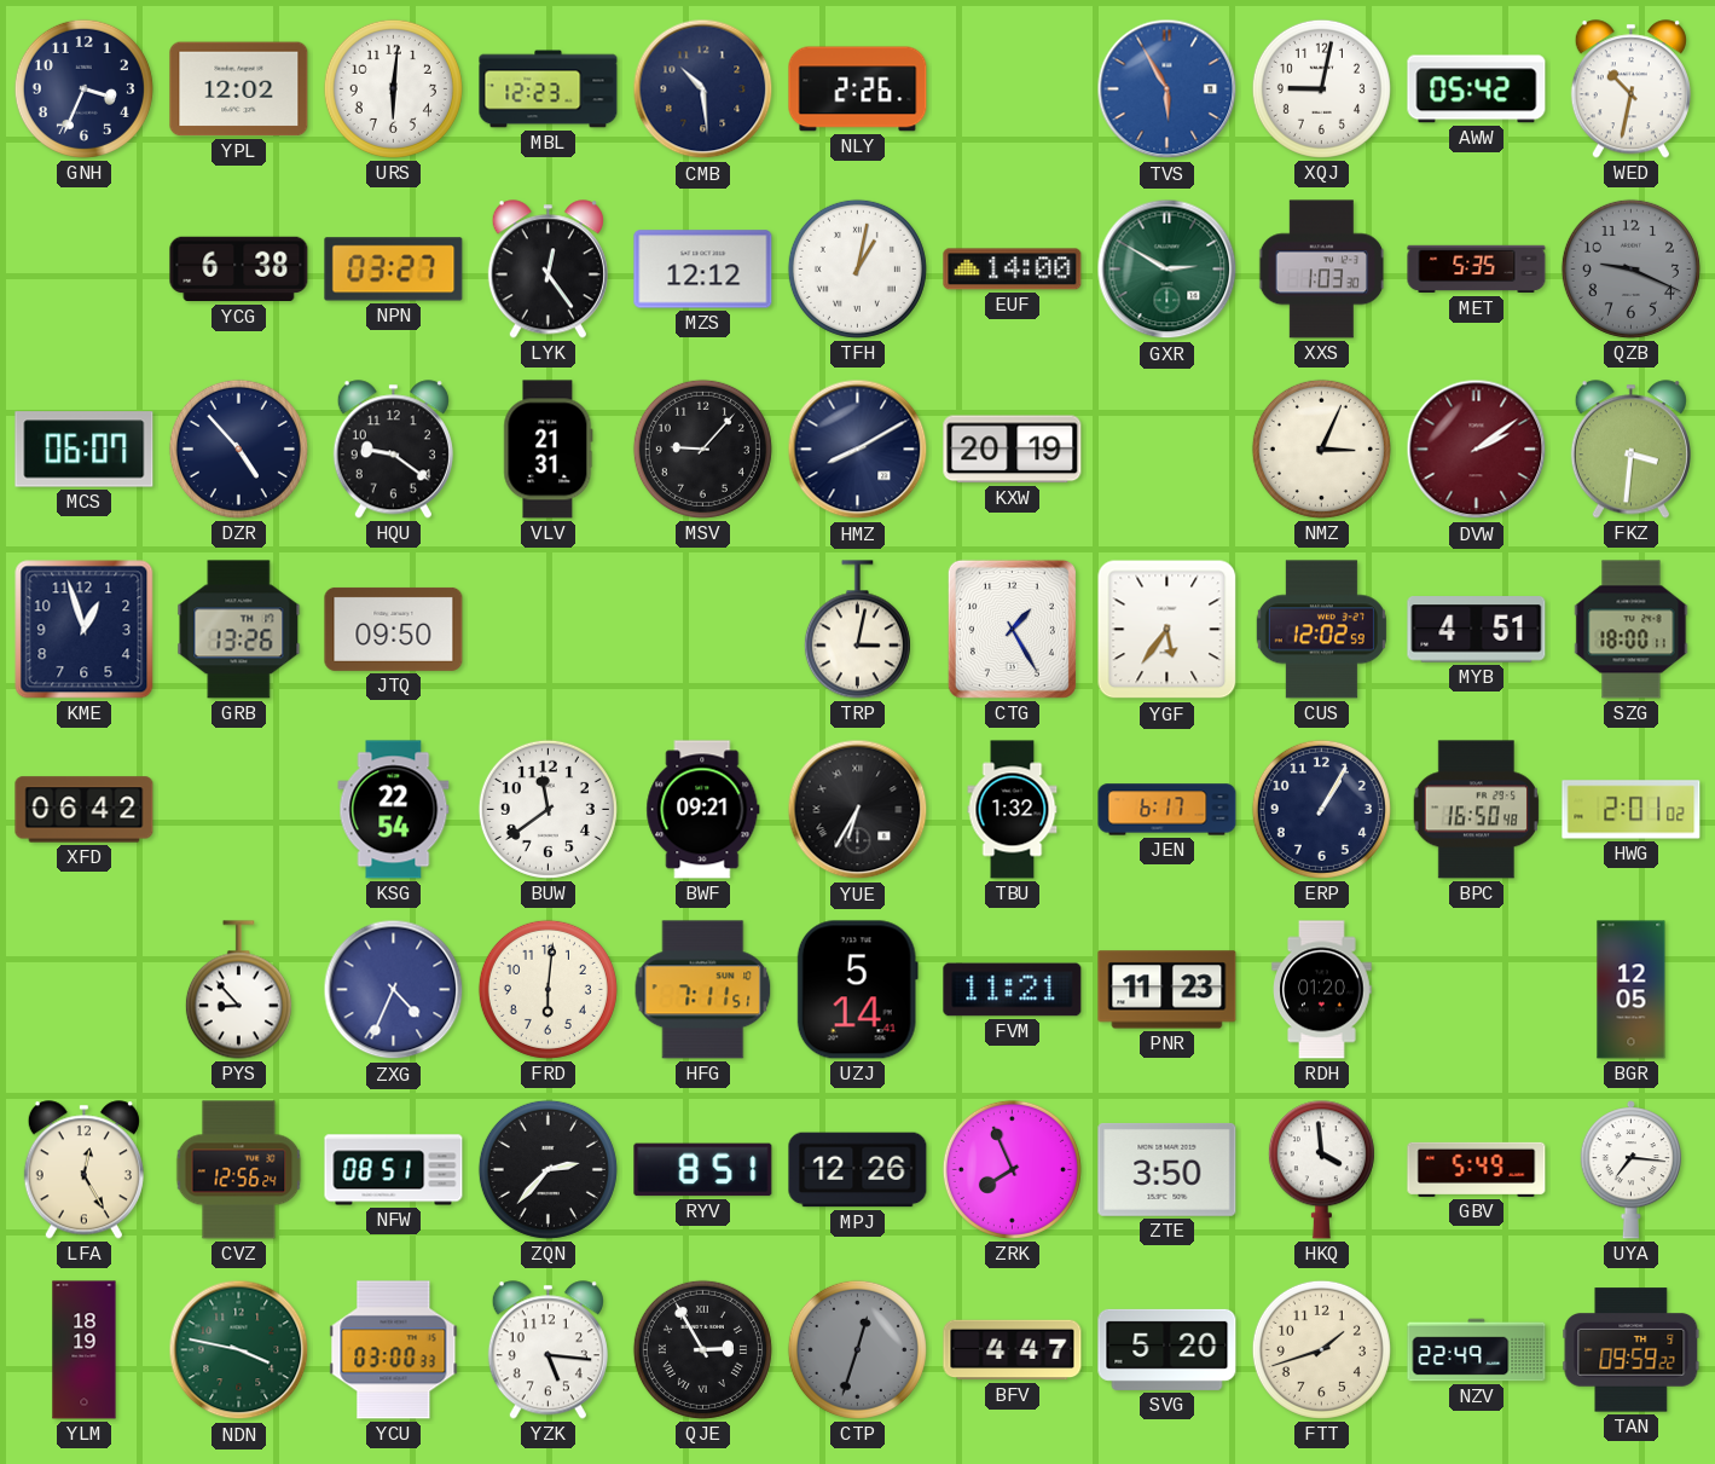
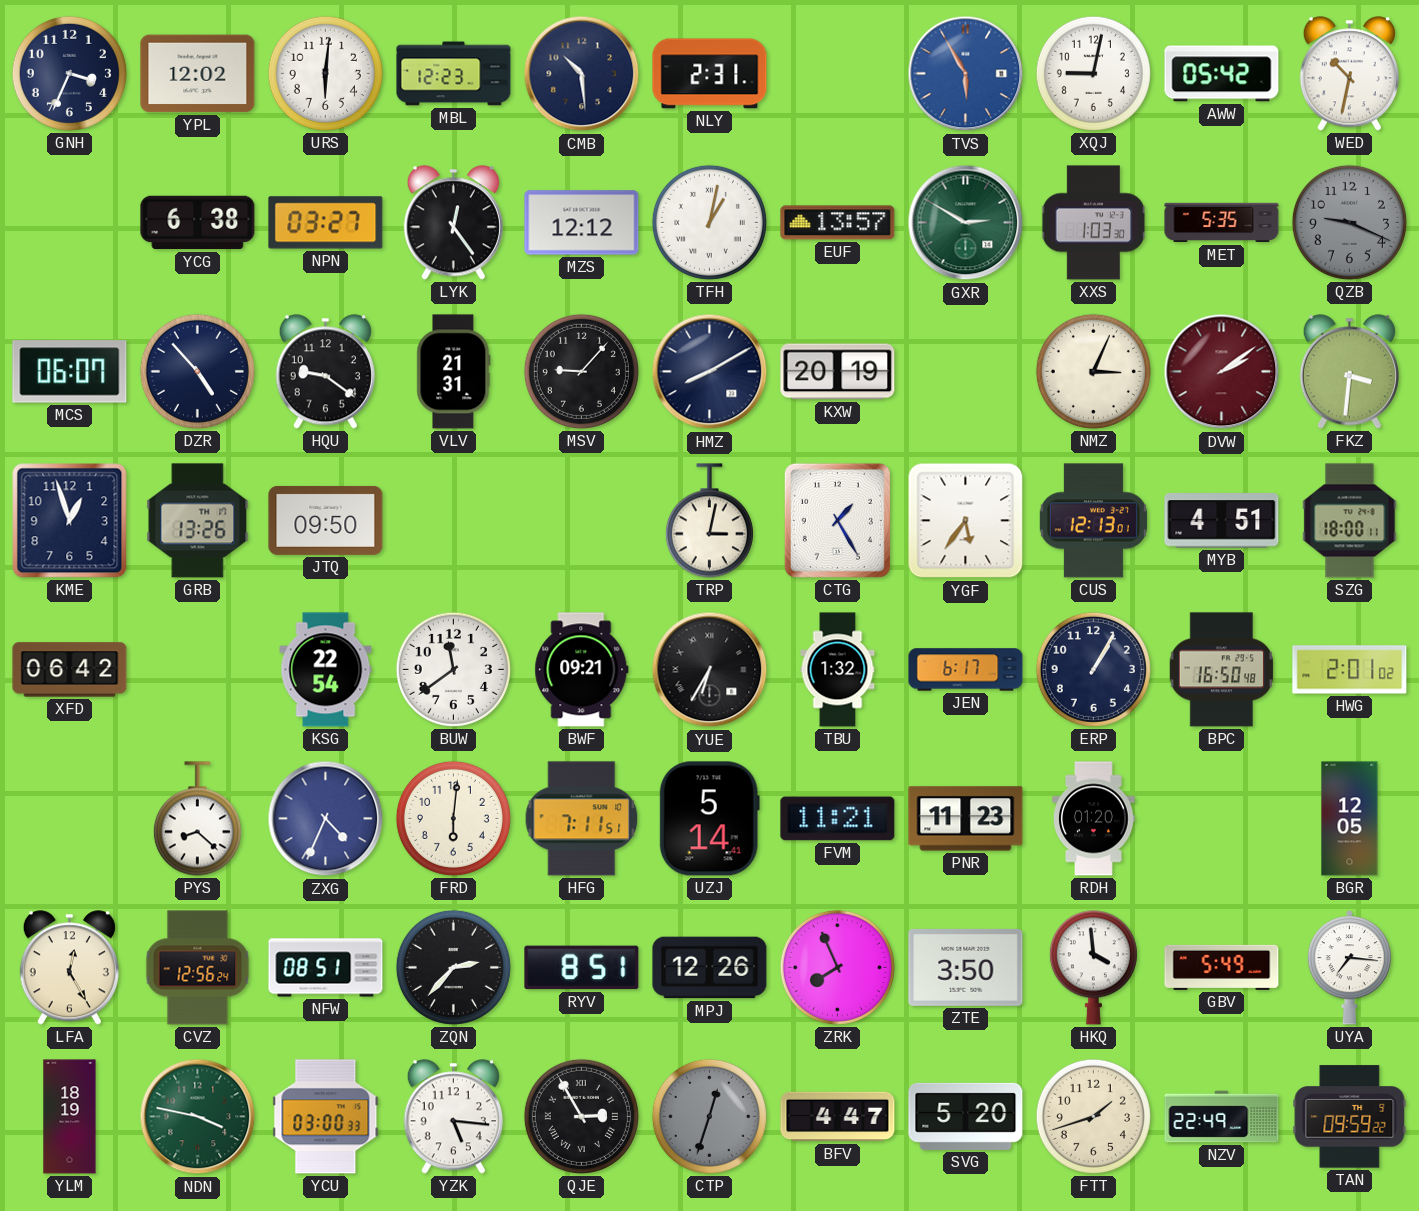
NLY: 2:26 -> 2:31
EUF: 14:00 -> 13:57
CUS: 12:02 -> 12:13
PYS: 8:53 -> 8:22
